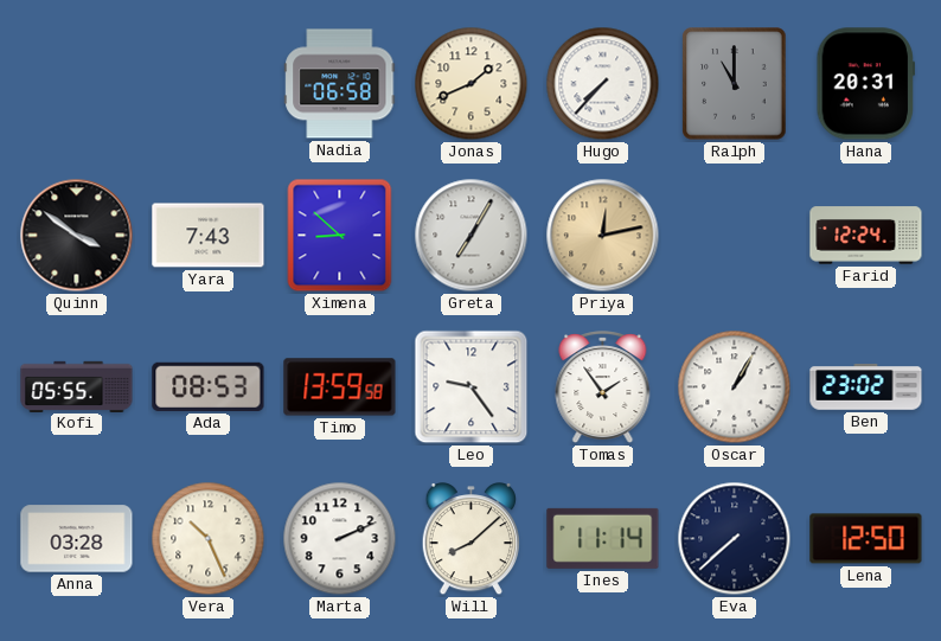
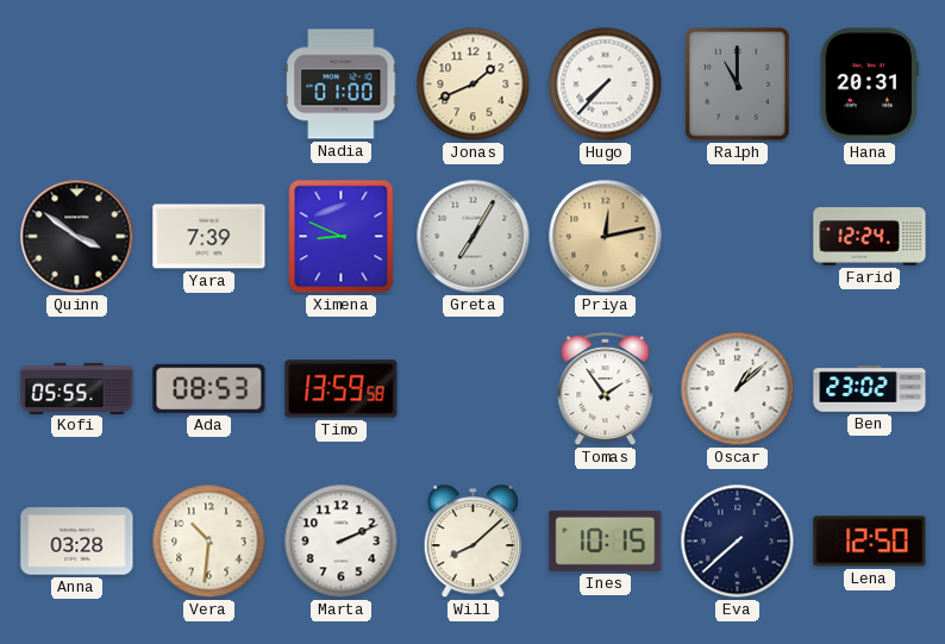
Nadia: 06:58 -> 01:00
Yara: 7:43 -> 7:39
Ximena: 8:52 -> 8:49
Leo: 9:24 -> none
Oscar: 1:05 -> 1:08
Vera: 10:26 -> 10:31
Ines: 11:14 -> 10:15
